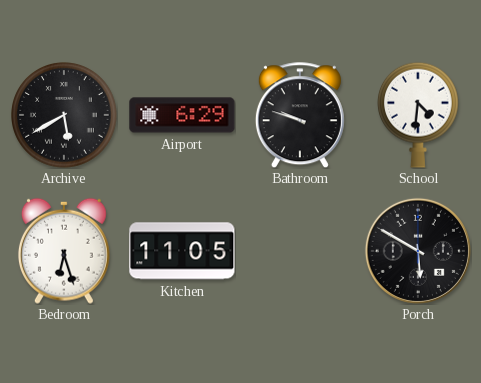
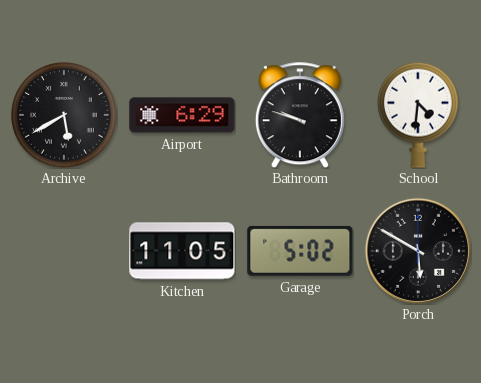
Bedroom: 6:27 -> none
Garage: none -> 5:02
